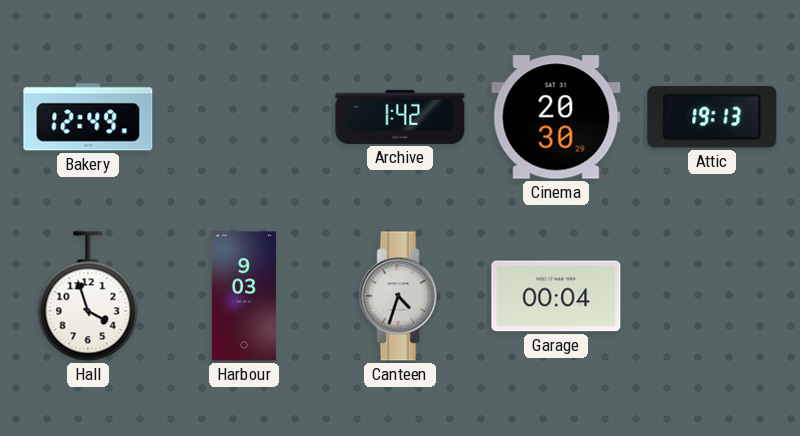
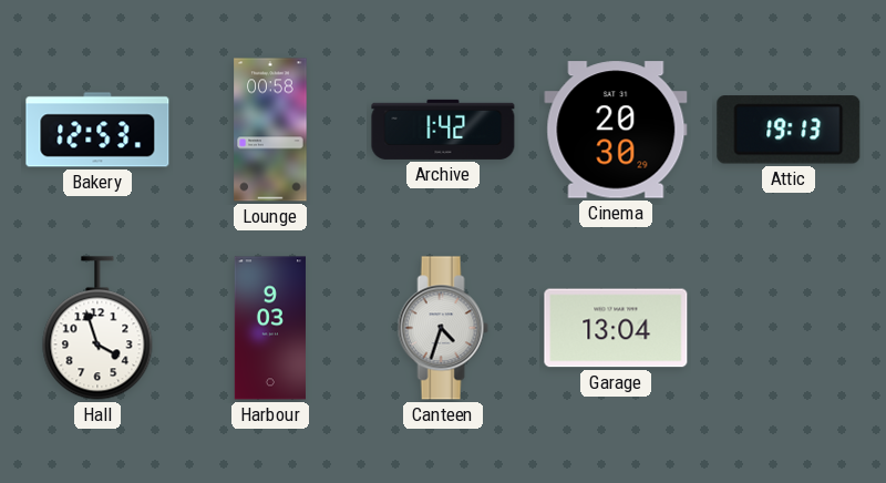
Bakery: 12:49 -> 12:53
Lounge: none -> 00:58
Garage: 00:04 -> 13:04
